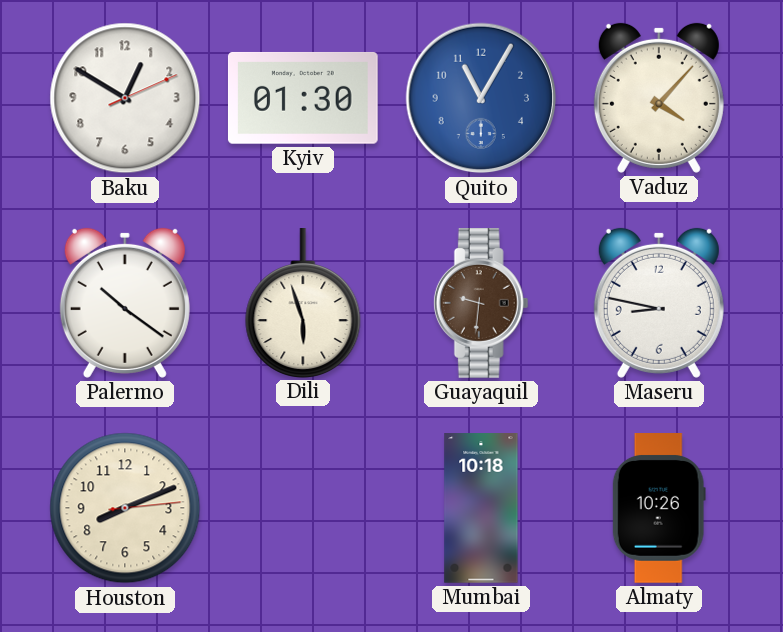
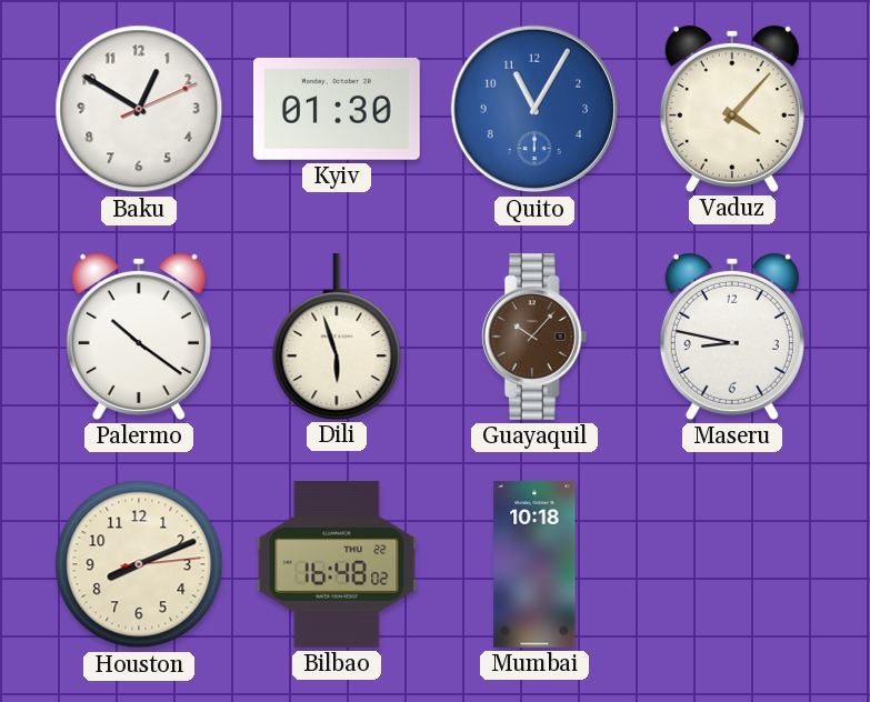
Guayaquil: 9:31 -> 10:07
Bilbao: none -> 16:48
Almaty: 10:26 -> none
